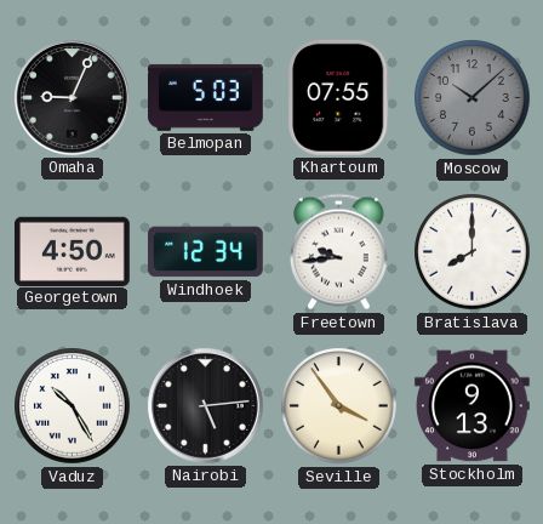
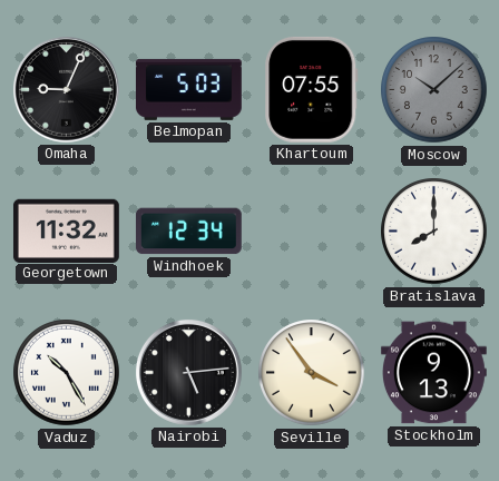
Georgetown: 4:50 -> 11:32
Freetown: 9:44 -> none
